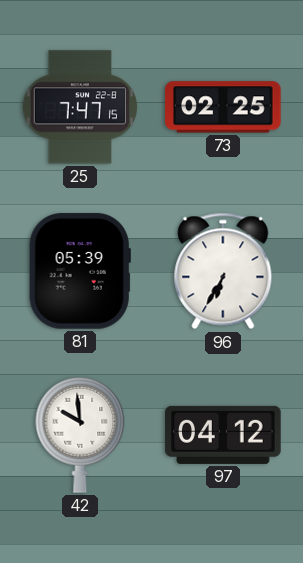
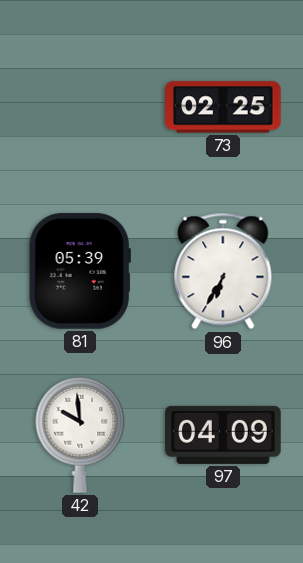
25: 7:47 -> none
97: 04:12 -> 04:09
